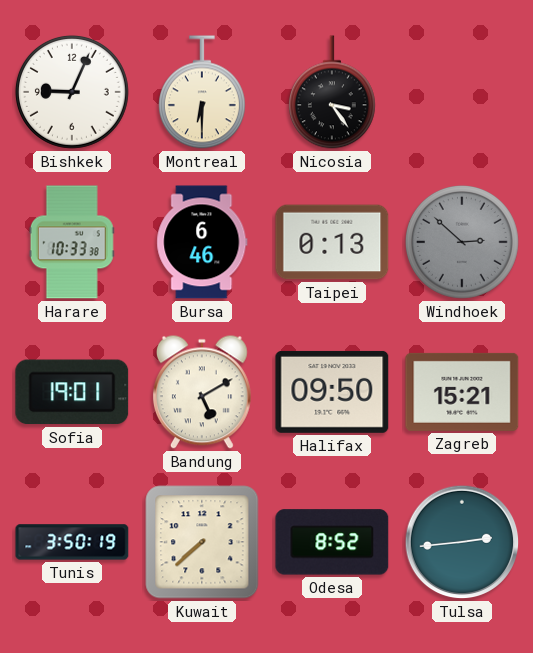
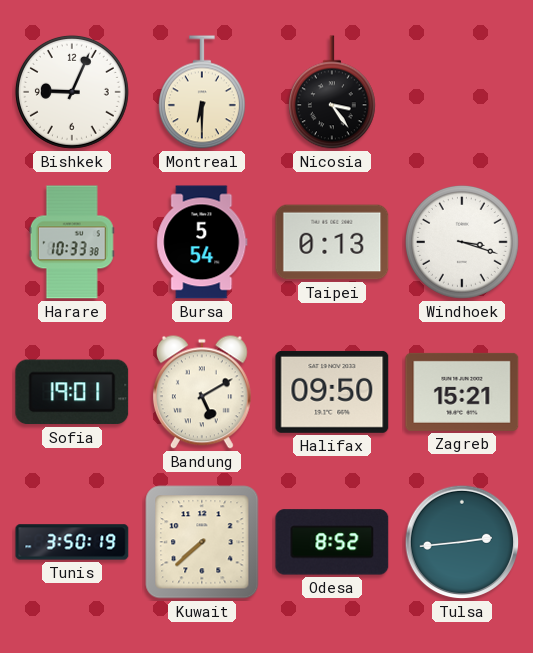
Bursa: 6:46 -> 5:54
Windhoek: 2:52 -> 3:18
Windhoek dial: grey -> white
